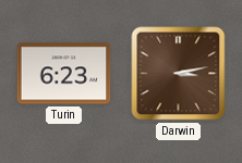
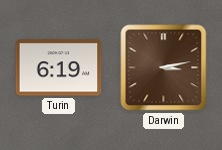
Turin: 6:23 -> 6:19
